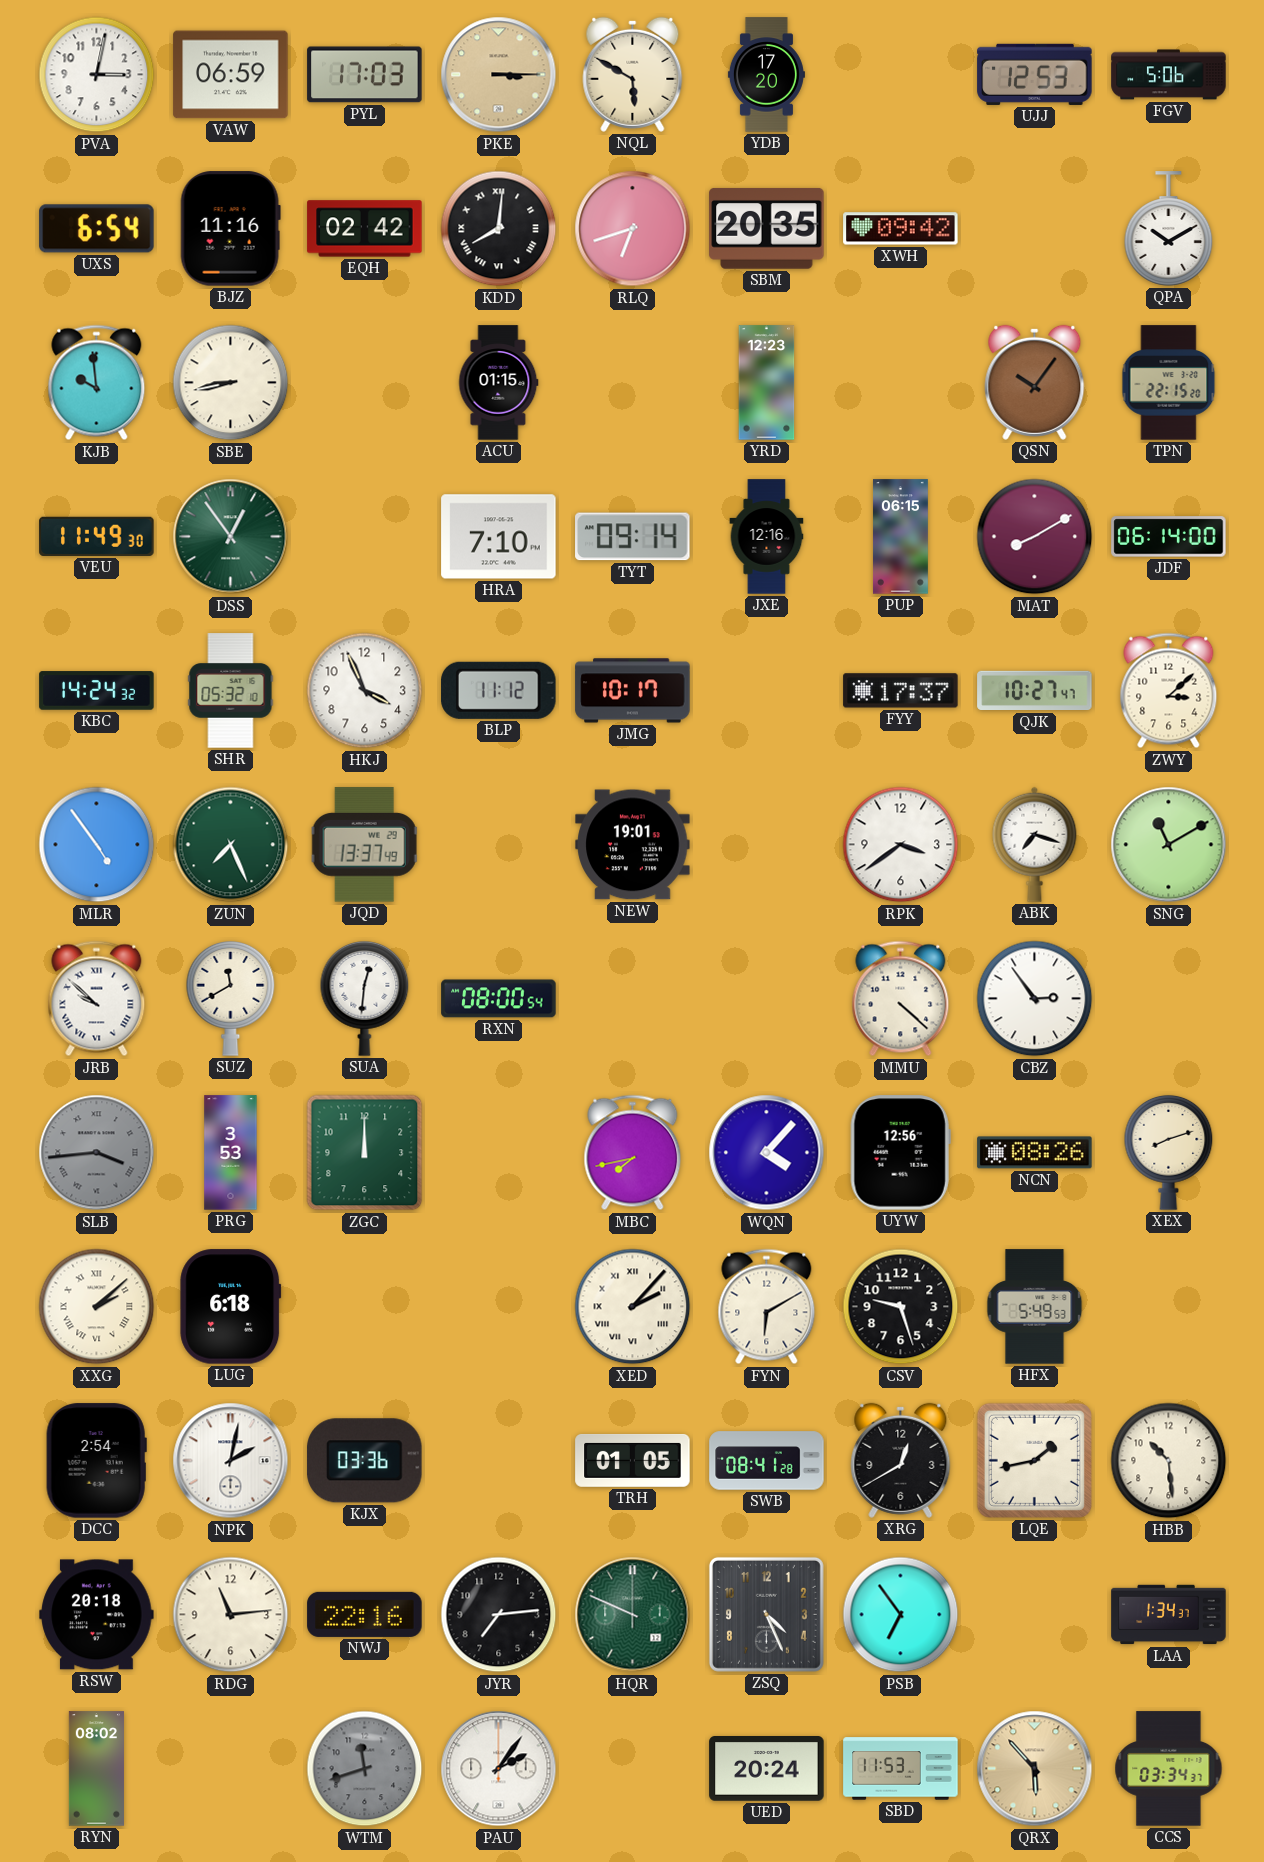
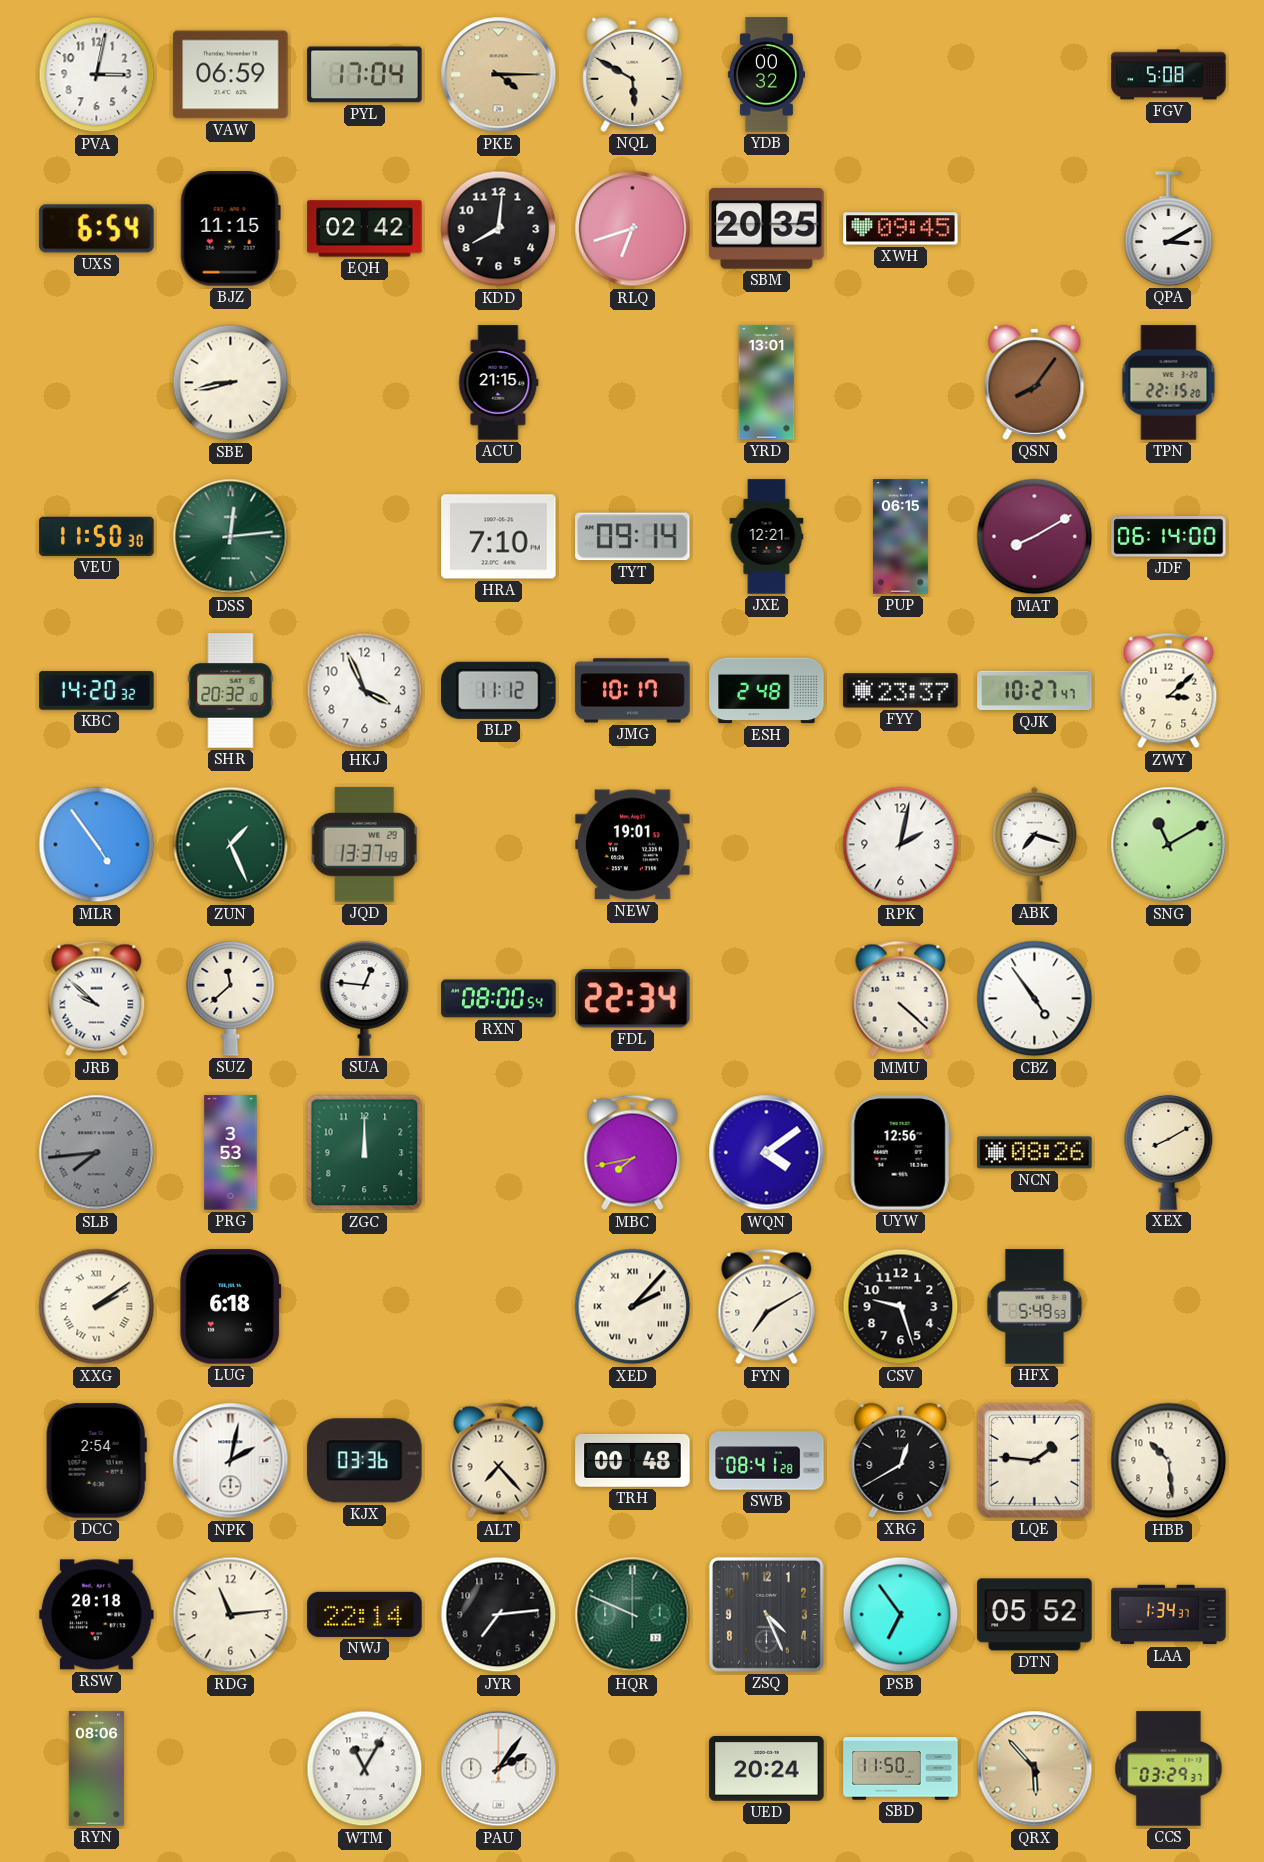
PYL: 17:03 -> 17:04
PKE: 3:15 -> 4:15
YDB: 17:20 -> 00:32
UJJ: 12:53 -> none
FGV: 5:06 -> 5:08
BJZ: 11:16 -> 11:15
KDD numerals: Roman -> Arabic
XWH: 09:42 -> 09:45
QPA: 10:10 -> 3:10
KJB: 9:59 -> none
ACU: 01:15 -> 21:15
YRD: 12:23 -> 13:01
QSN: 10:06 -> 8:06
VEU: 11:49 -> 11:50
DSS: 12:54 -> 12:14
JXE: 12:16 -> 12:21
KBC: 14:24 -> 14:20
SHR: 05:32 -> 20:32
ESH: none -> 2:48
FYY: 17:37 -> 23:37
ZUN: 7:26 -> 1:26
RPK: 3:39 -> 2:02
SUZ: 11:40 -> 11:38
SUA: 12:31 -> 12:46
FDL: none -> 22:34
CBZ: 2:54 -> 4:54
SLB: 3:44 -> 7:44
WQN: 4:07 -> 4:09
XEX: 8:12 -> 8:10
XXG: 2:08 -> 2:09
FYN: 6:10 -> 7:10
ALT: none -> 7:23
TRH: 01:05 -> 00:48
LQE: 1:43 -> 1:46
NWJ: 22:16 -> 22:14
DTN: none -> 05:52
RYN: 08:02 -> 08:06
WTM: 11:42 -> 11:05
WTM dial: grey -> white
SBD: 11:53 -> 11:50
CCS: 03:34 -> 03:29
